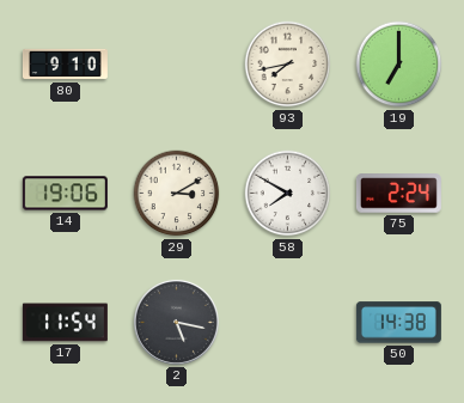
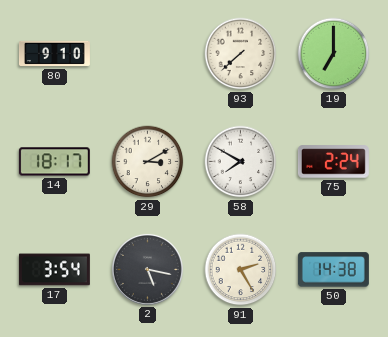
93: 7:43 -> 7:38
14: 19:06 -> 18:17
17: 11:54 -> 3:54
91: none -> 2:25
